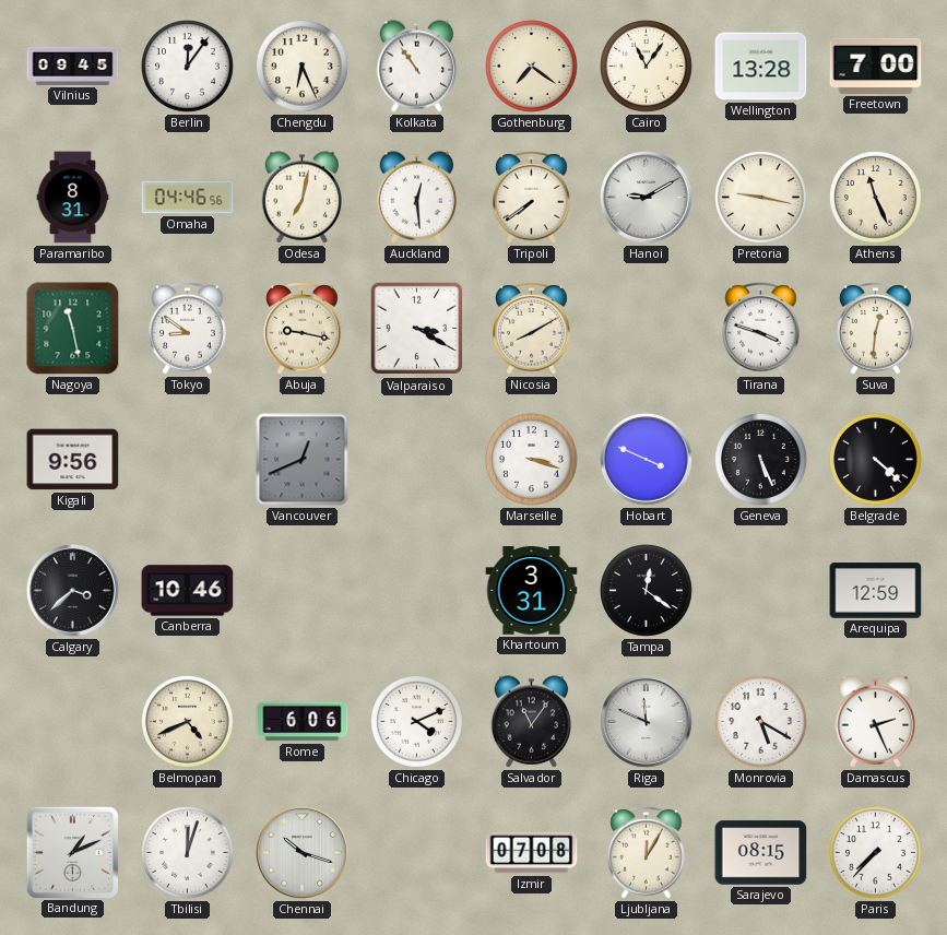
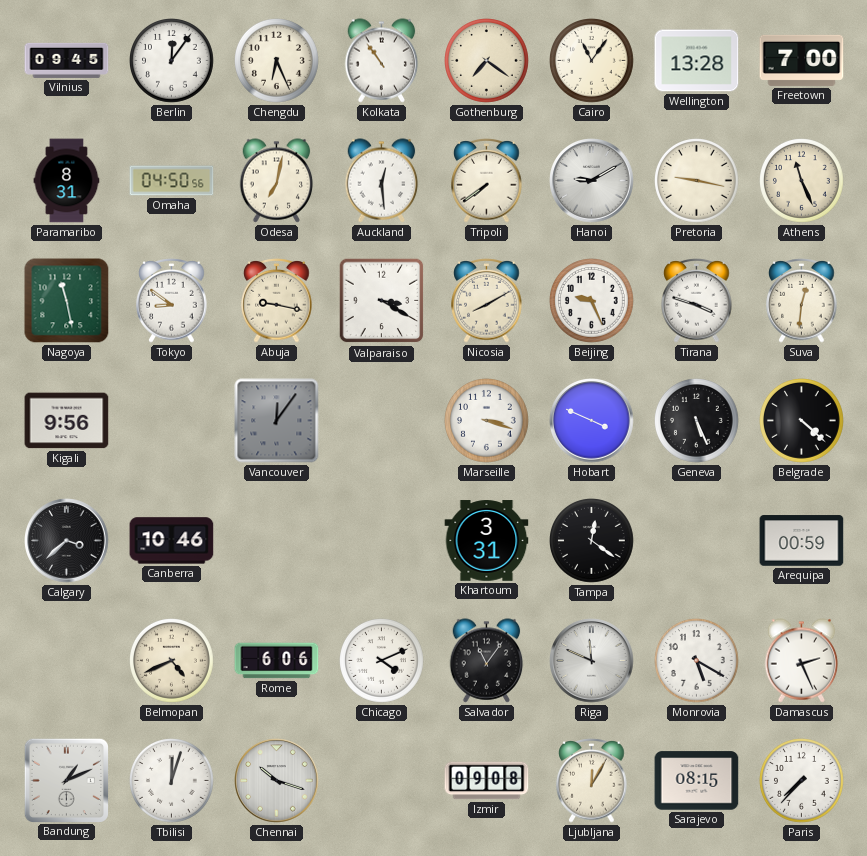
Omaha: 04:46 -> 04:50
Beijing: none -> 9:26
Vancouver: 12:41 -> 12:06
Arequipa: 12:59 -> 00:59
Izmir: 07:08 -> 09:08
